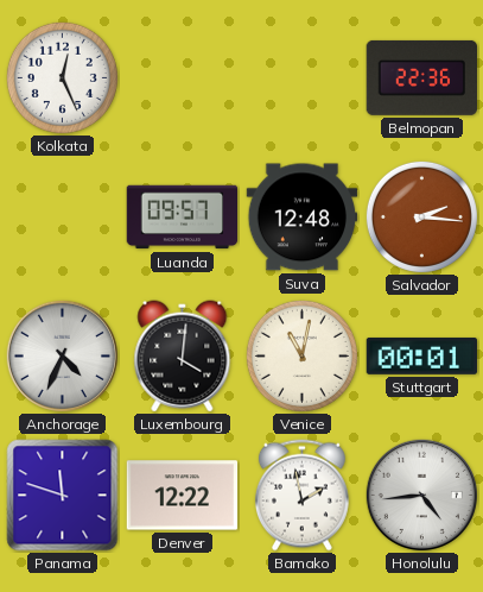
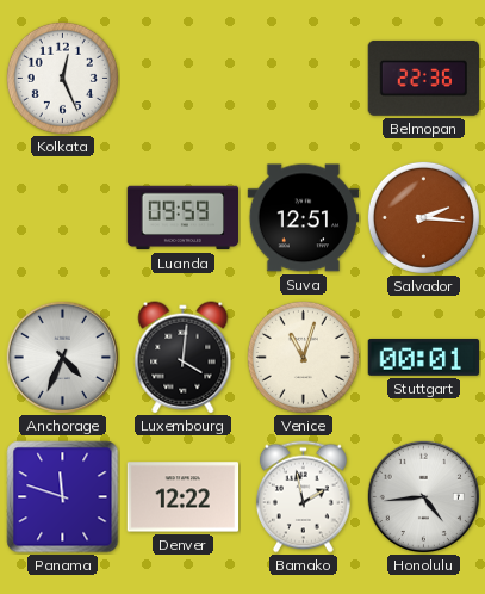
Luanda: 09:57 -> 09:59
Suva: 12:48 -> 12:51
Venice: 11:02 -> 11:03
